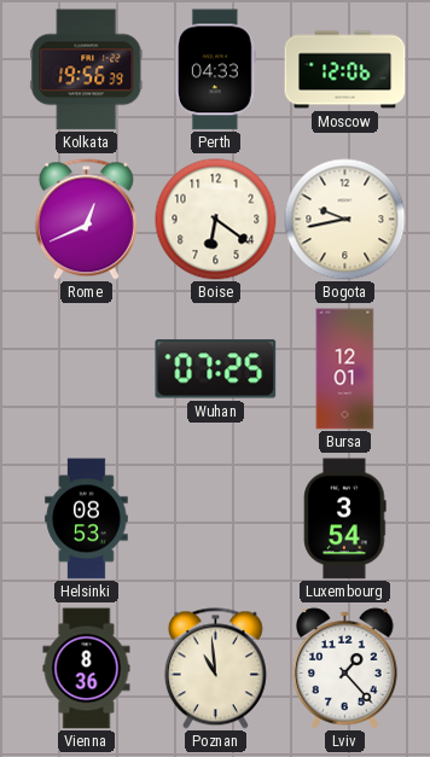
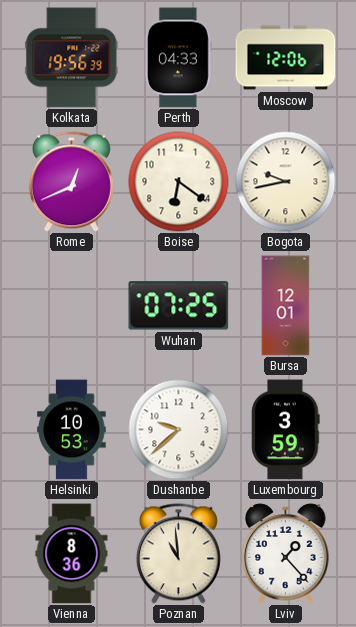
Helsinki: 08:53 -> 10:53
Dushanbe: none -> 9:38
Luxembourg: 3:54 -> 3:59
